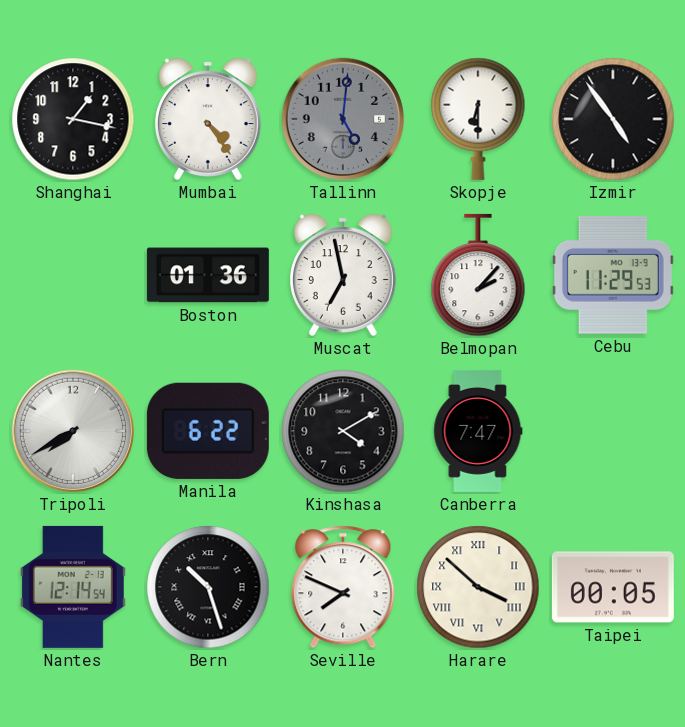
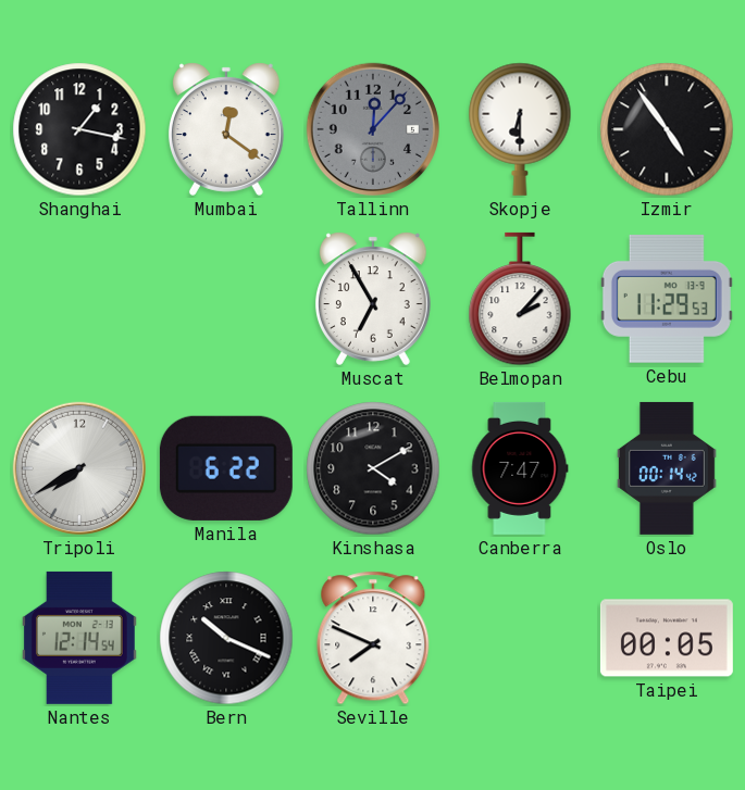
Mumbai: 4:24 -> 12:21
Tallinn: 5:01 -> 12:07
Boston: 01:36 -> none
Muscat: 6:58 -> 6:55
Oslo: none -> 00:14
Bern: 10:27 -> 10:19
Harare: 3:52 -> none
